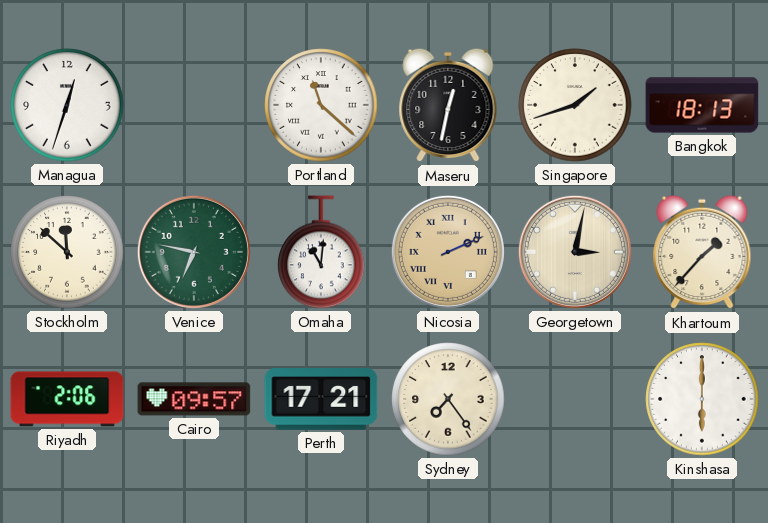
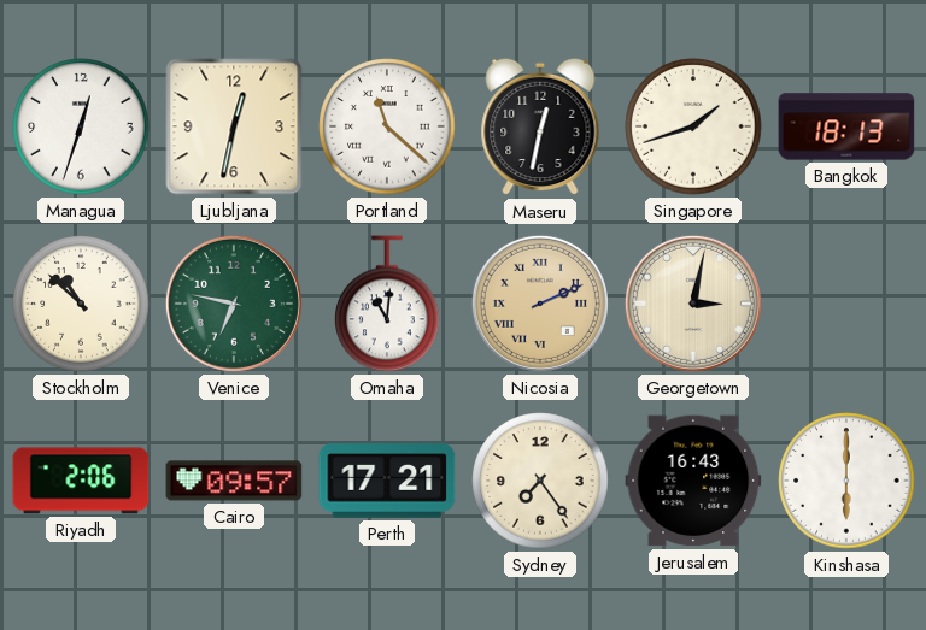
Ljubljana: none -> 12:32
Stockholm: 11:52 -> 10:52
Khartoum: 1:37 -> none
Jerusalem: none -> 16:43
